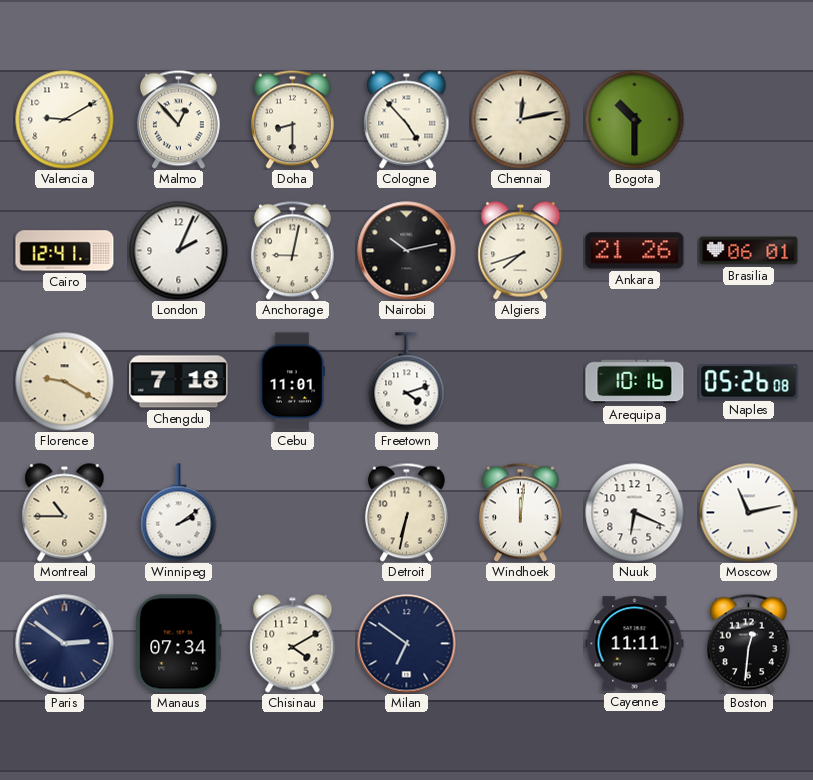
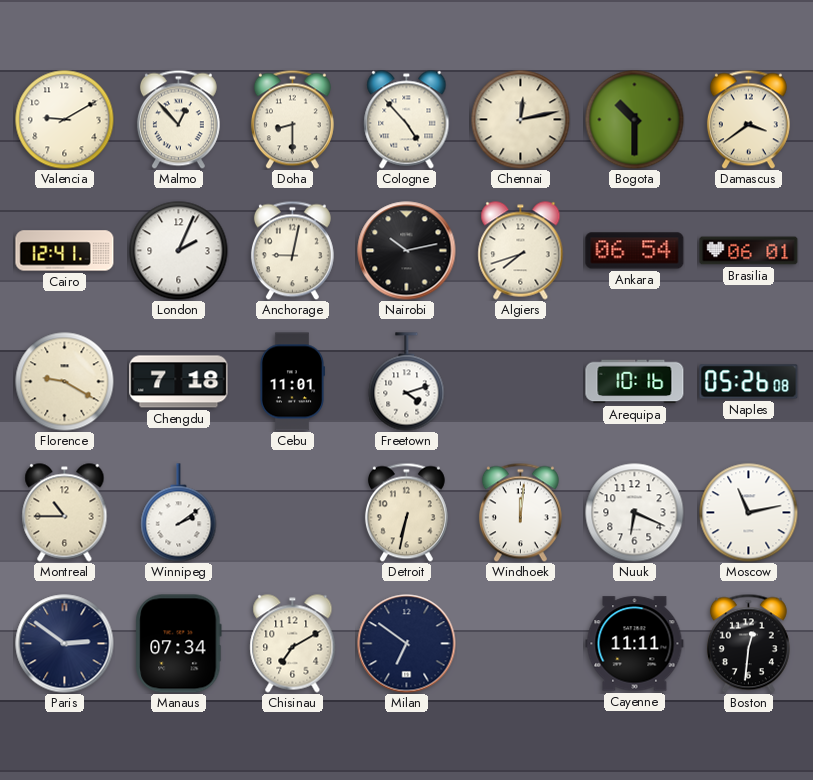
Damascus: none -> 3:39
Ankara: 21:26 -> 06:54
Chisinau: 4:10 -> 7:10
